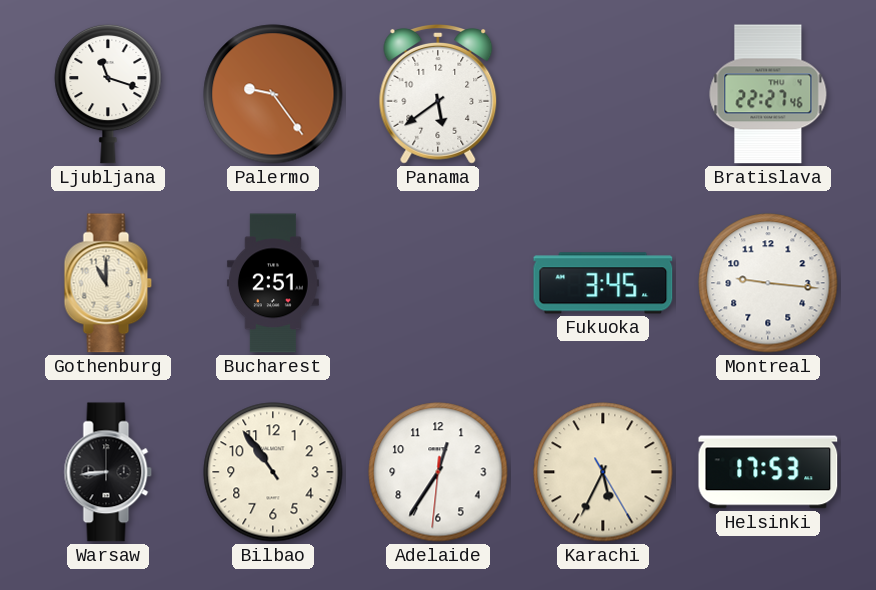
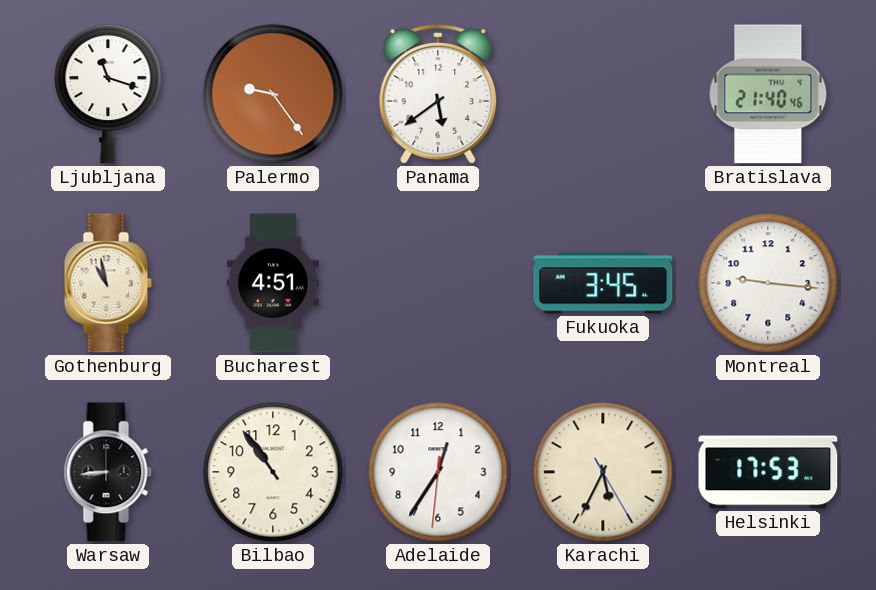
Bratislava: 22:27 -> 21:40
Gothenburg: 11:00 -> 10:58
Bucharest: 2:51 -> 4:51
